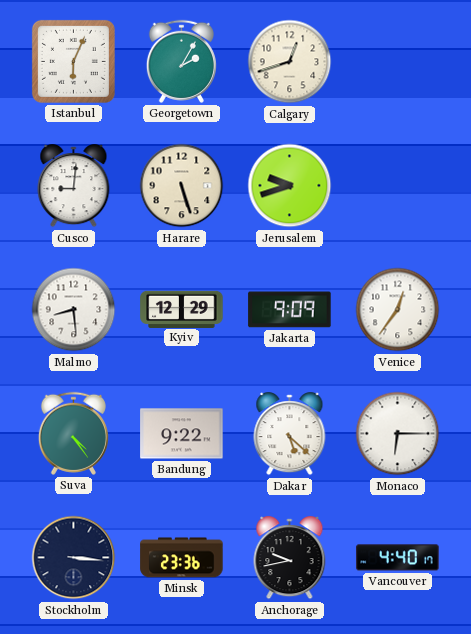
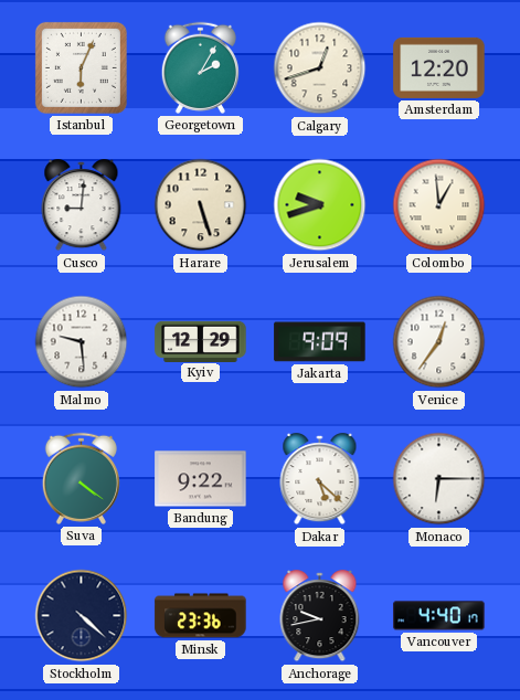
Amsterdam: none -> 12:20
Colombo: none -> 12:59
Malmo: 8:29 -> 9:29
Suva: 4:24 -> 4:21
Stockholm: 3:16 -> 4:22
